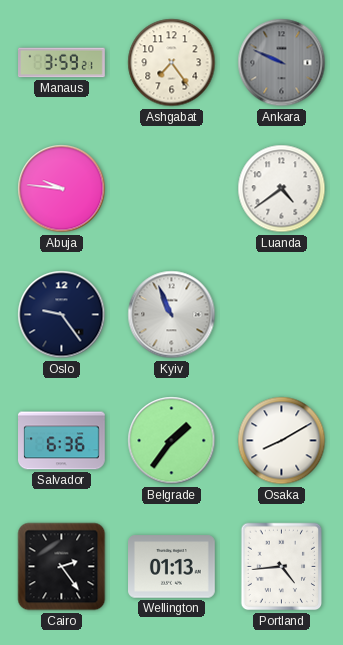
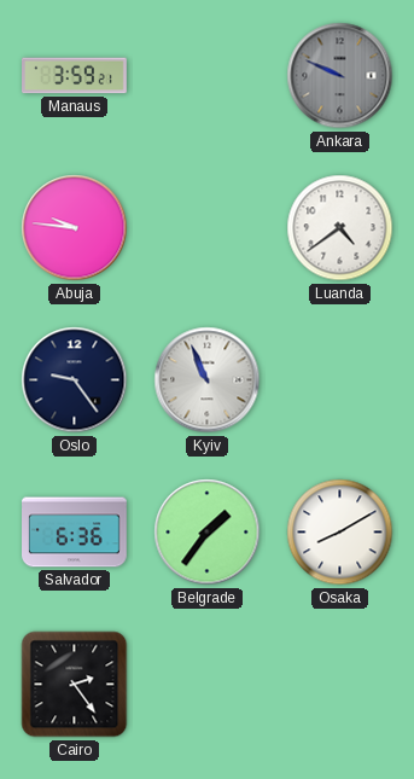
Ashgabat: 7:24 -> none
Wellington: 01:13 -> none
Portland: 4:44 -> none
